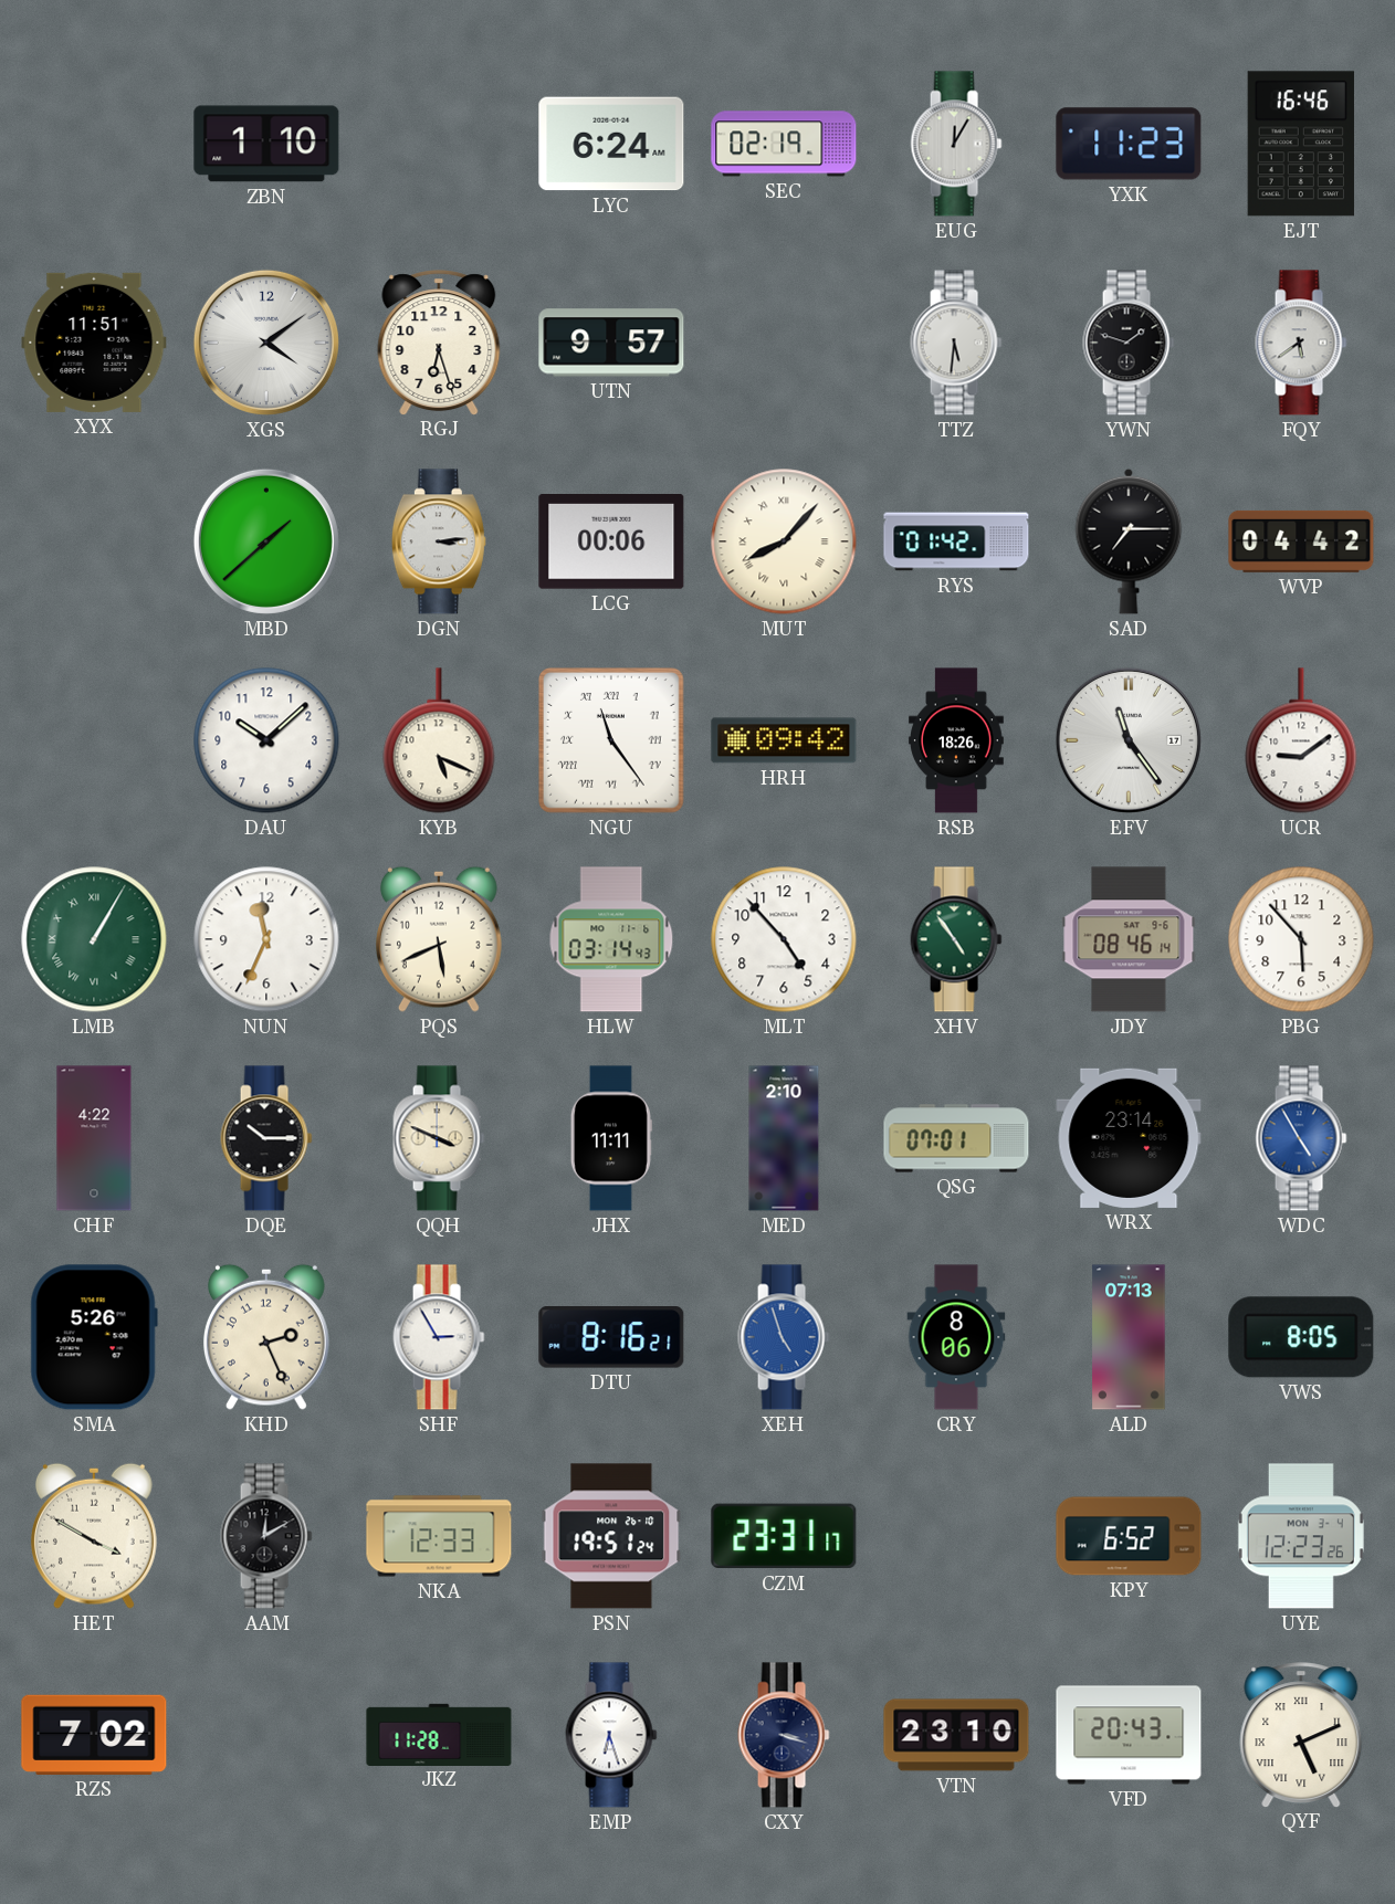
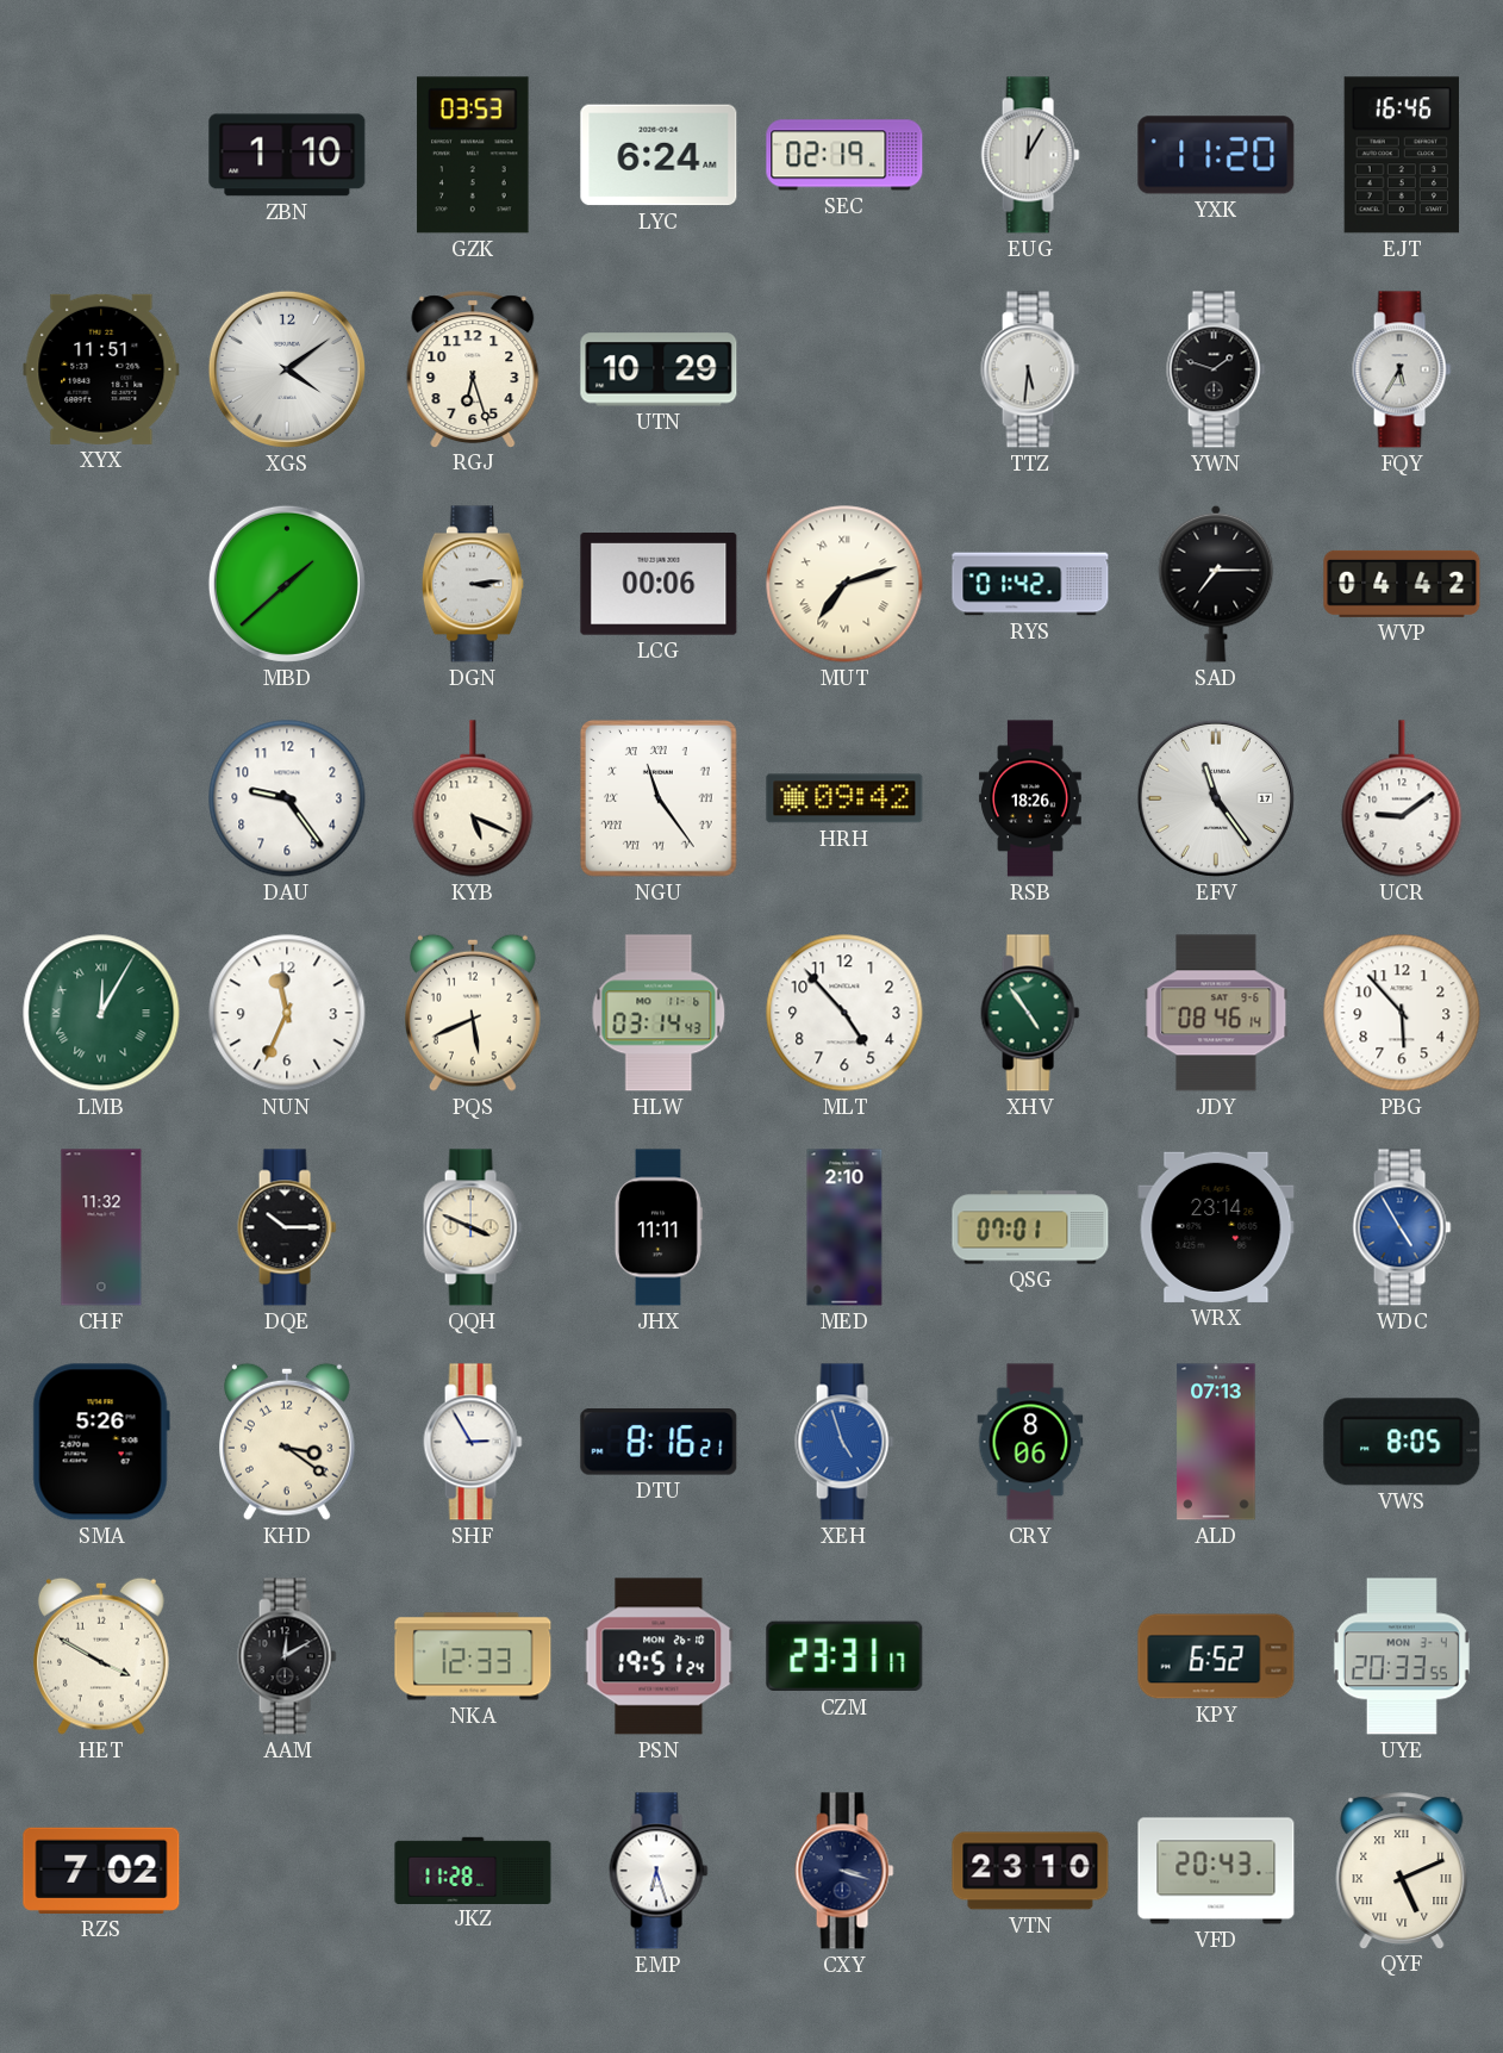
GZK: none -> 03:53
YXK: 11:23 -> 11:20
UTN: 9:57 -> 10:29
FQY: 5:39 -> 5:35
MUT: 8:07 -> 7:12
DAU: 10:08 -> 9:24
LMB: 1:05 -> 12:05
CHF: 4:22 -> 11:32
KHD: 2:26 -> 3:21
UYE: 12:23 -> 20:33
